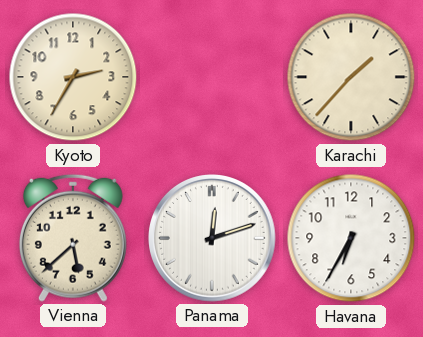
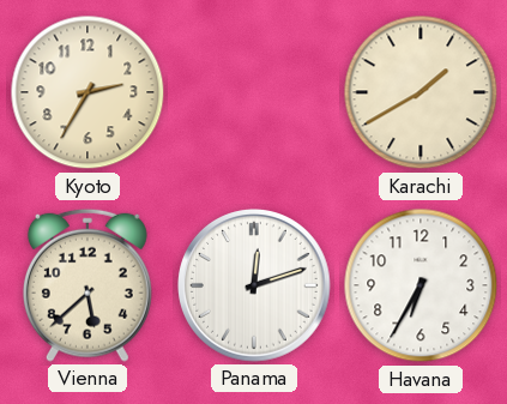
Karachi: 1:37 -> 1:40
